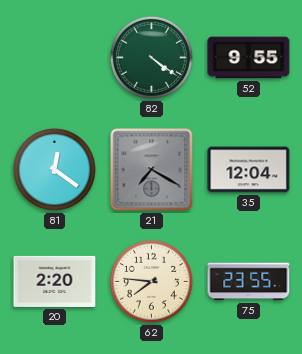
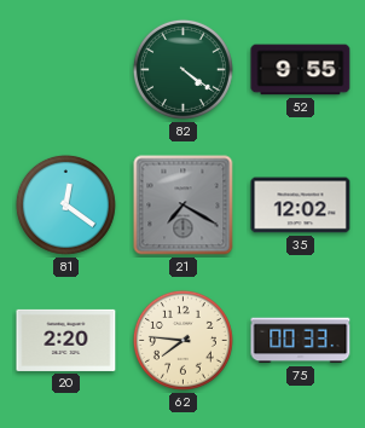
35: 12:04 -> 12:02
75: 23:55 -> 00:33
